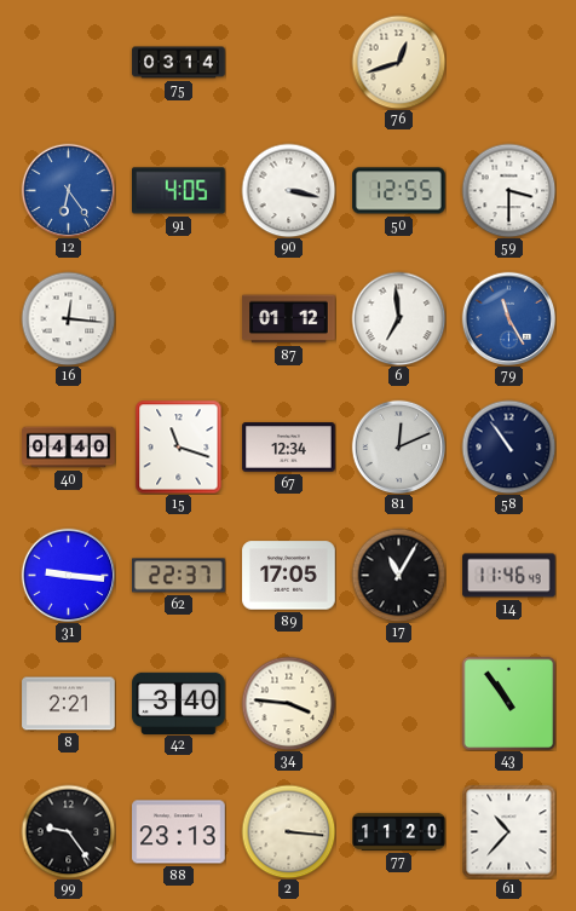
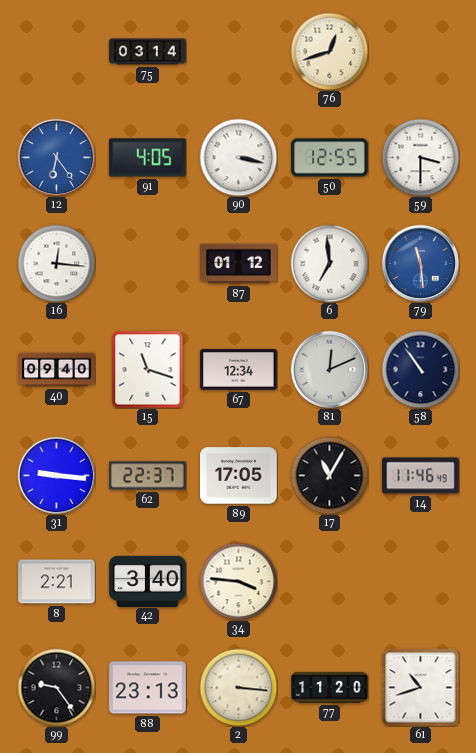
79: 11:25 -> 11:29
40: 04:40 -> 09:40
43: 10:54 -> none
61: 10:37 -> 10:42
